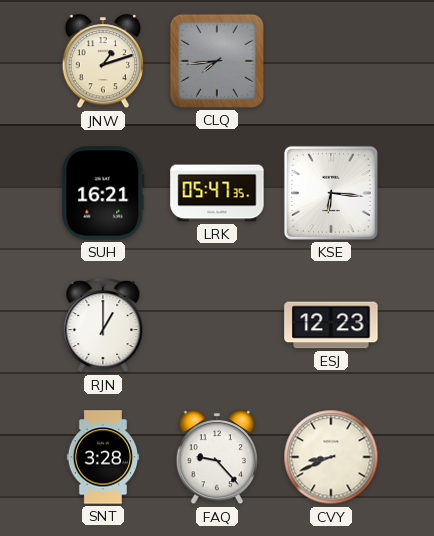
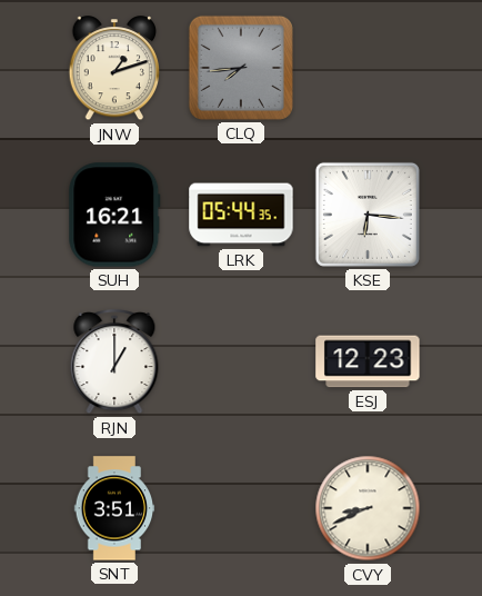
LRK: 05:47 -> 05:44
SNT: 3:28 -> 3:51
FAQ: 9:23 -> none
